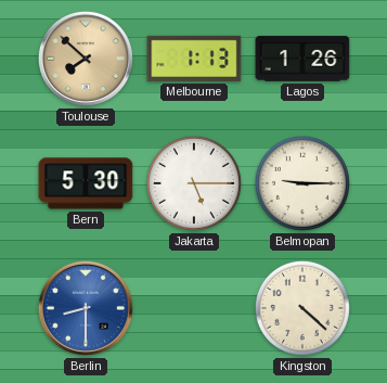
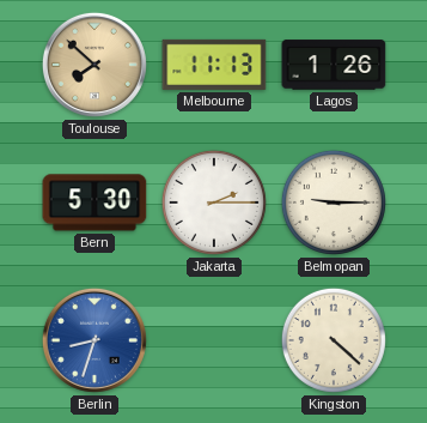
Melbourne: 1:13 -> 11:13
Jakarta: 5:15 -> 2:15
Berlin: 8:30 -> 8:33
